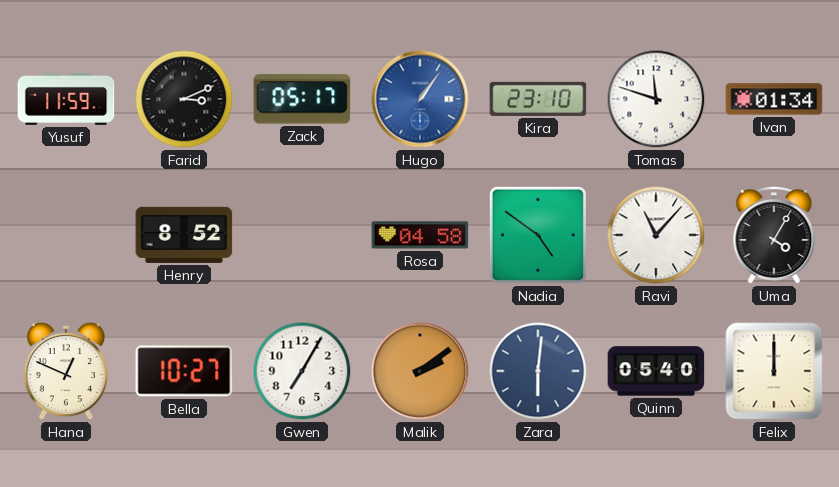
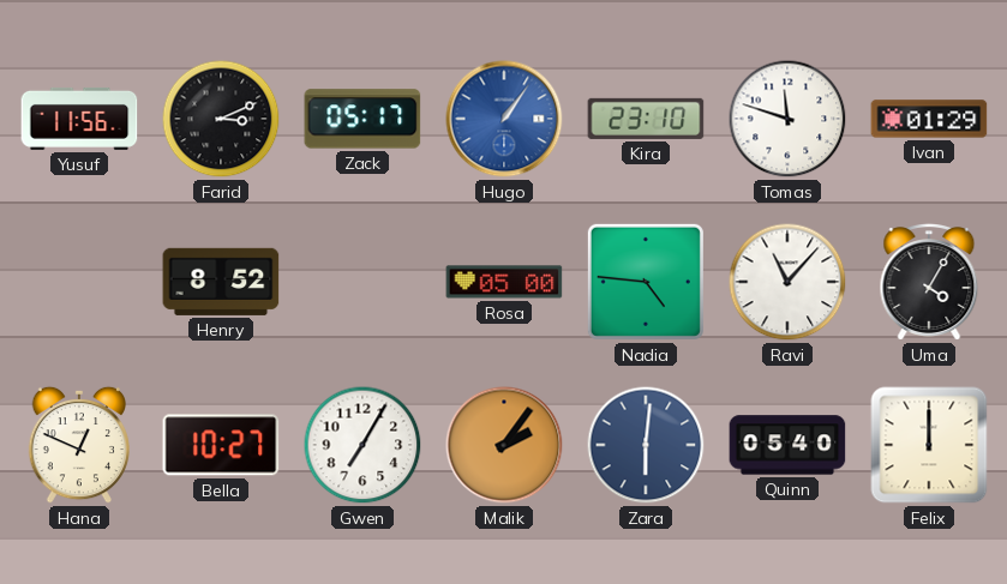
Yusuf: 11:59 -> 11:56
Ivan: 01:34 -> 01:29
Rosa: 04:58 -> 05:00
Nadia: 4:51 -> 4:46
Malik: 2:09 -> 2:06
